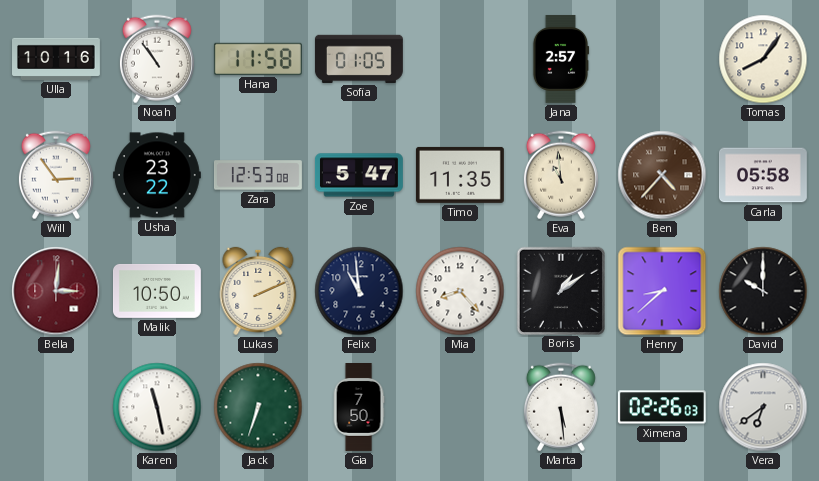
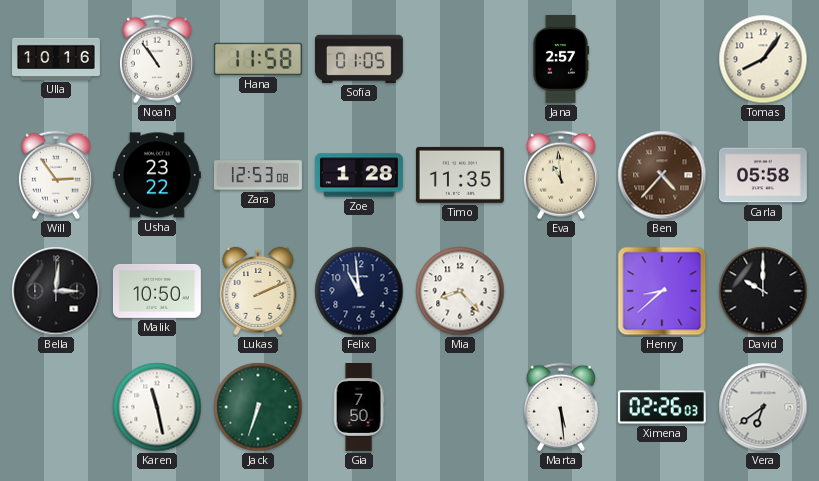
Zoe: 5:47 -> 1:28
Bella dial: burgundy -> black
Boris: 1:09 -> none
